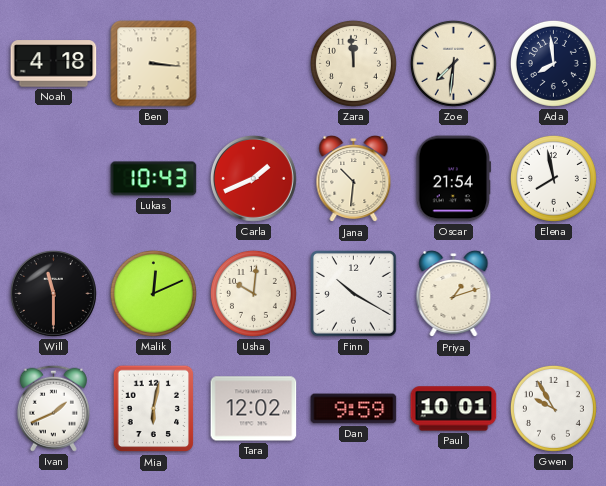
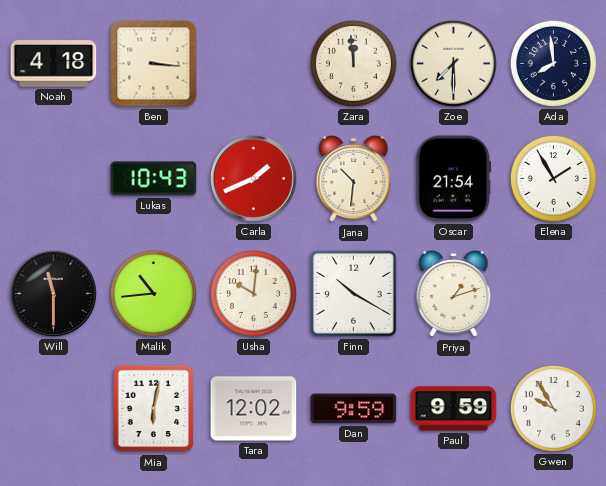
Zoe: 7:31 -> 7:30
Elena: 7:58 -> 1:55
Malik: 12:11 -> 10:44
Ivan: 1:41 -> none
Paul: 10:01 -> 9:59
